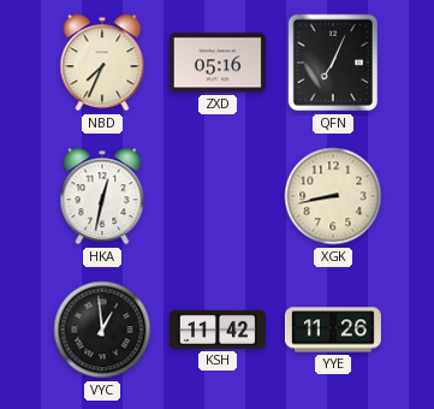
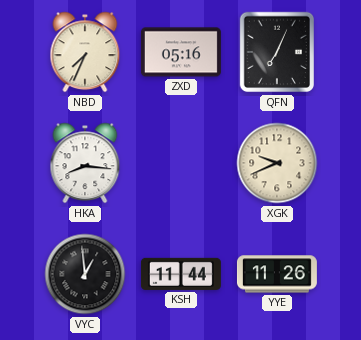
HKA: 12:32 -> 8:16
XGK: 8:43 -> 9:41
KSH: 11:42 -> 11:44
